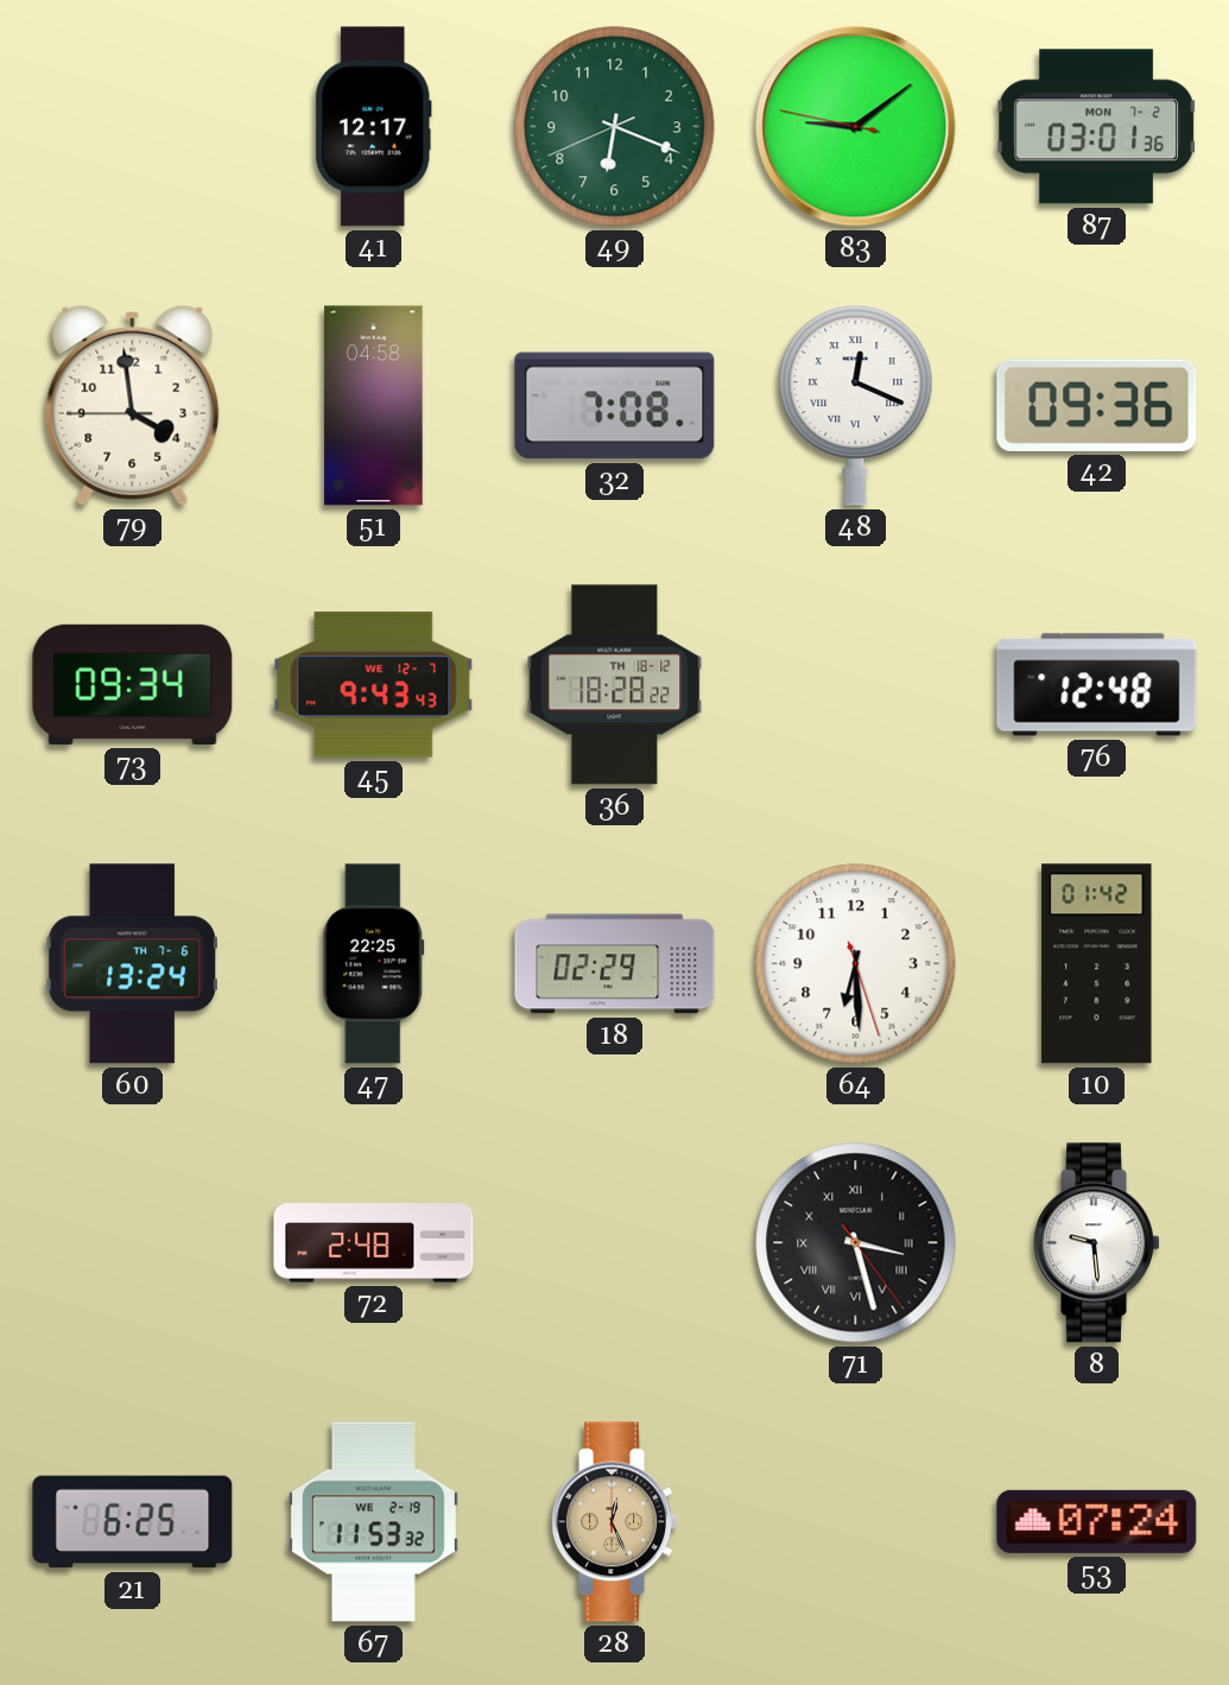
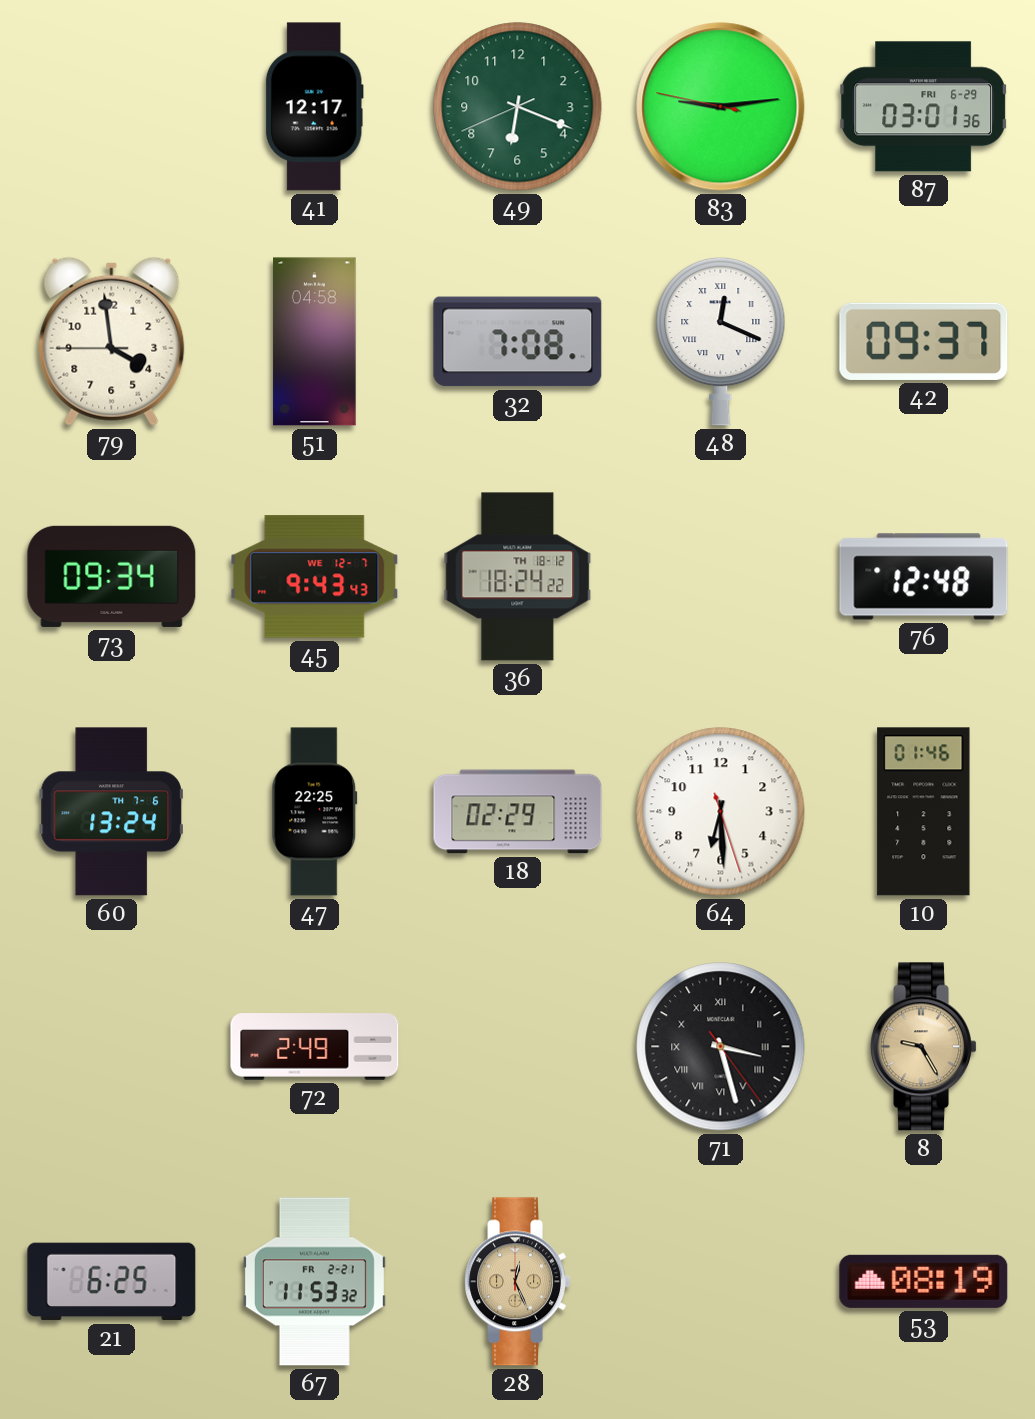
83: 9:08 -> 9:13
87 date: MON 7-2 -> FRI 6-29
42: 09:36 -> 09:37
36: 18:28 -> 18:24
10: 01:42 -> 01:46
72: 2:48 -> 2:49
8: 9:29 -> 9:25
8 dial: white -> champagne
67 date: WE 2-19 -> FR 2-21
53: 07:24 -> 08:19
